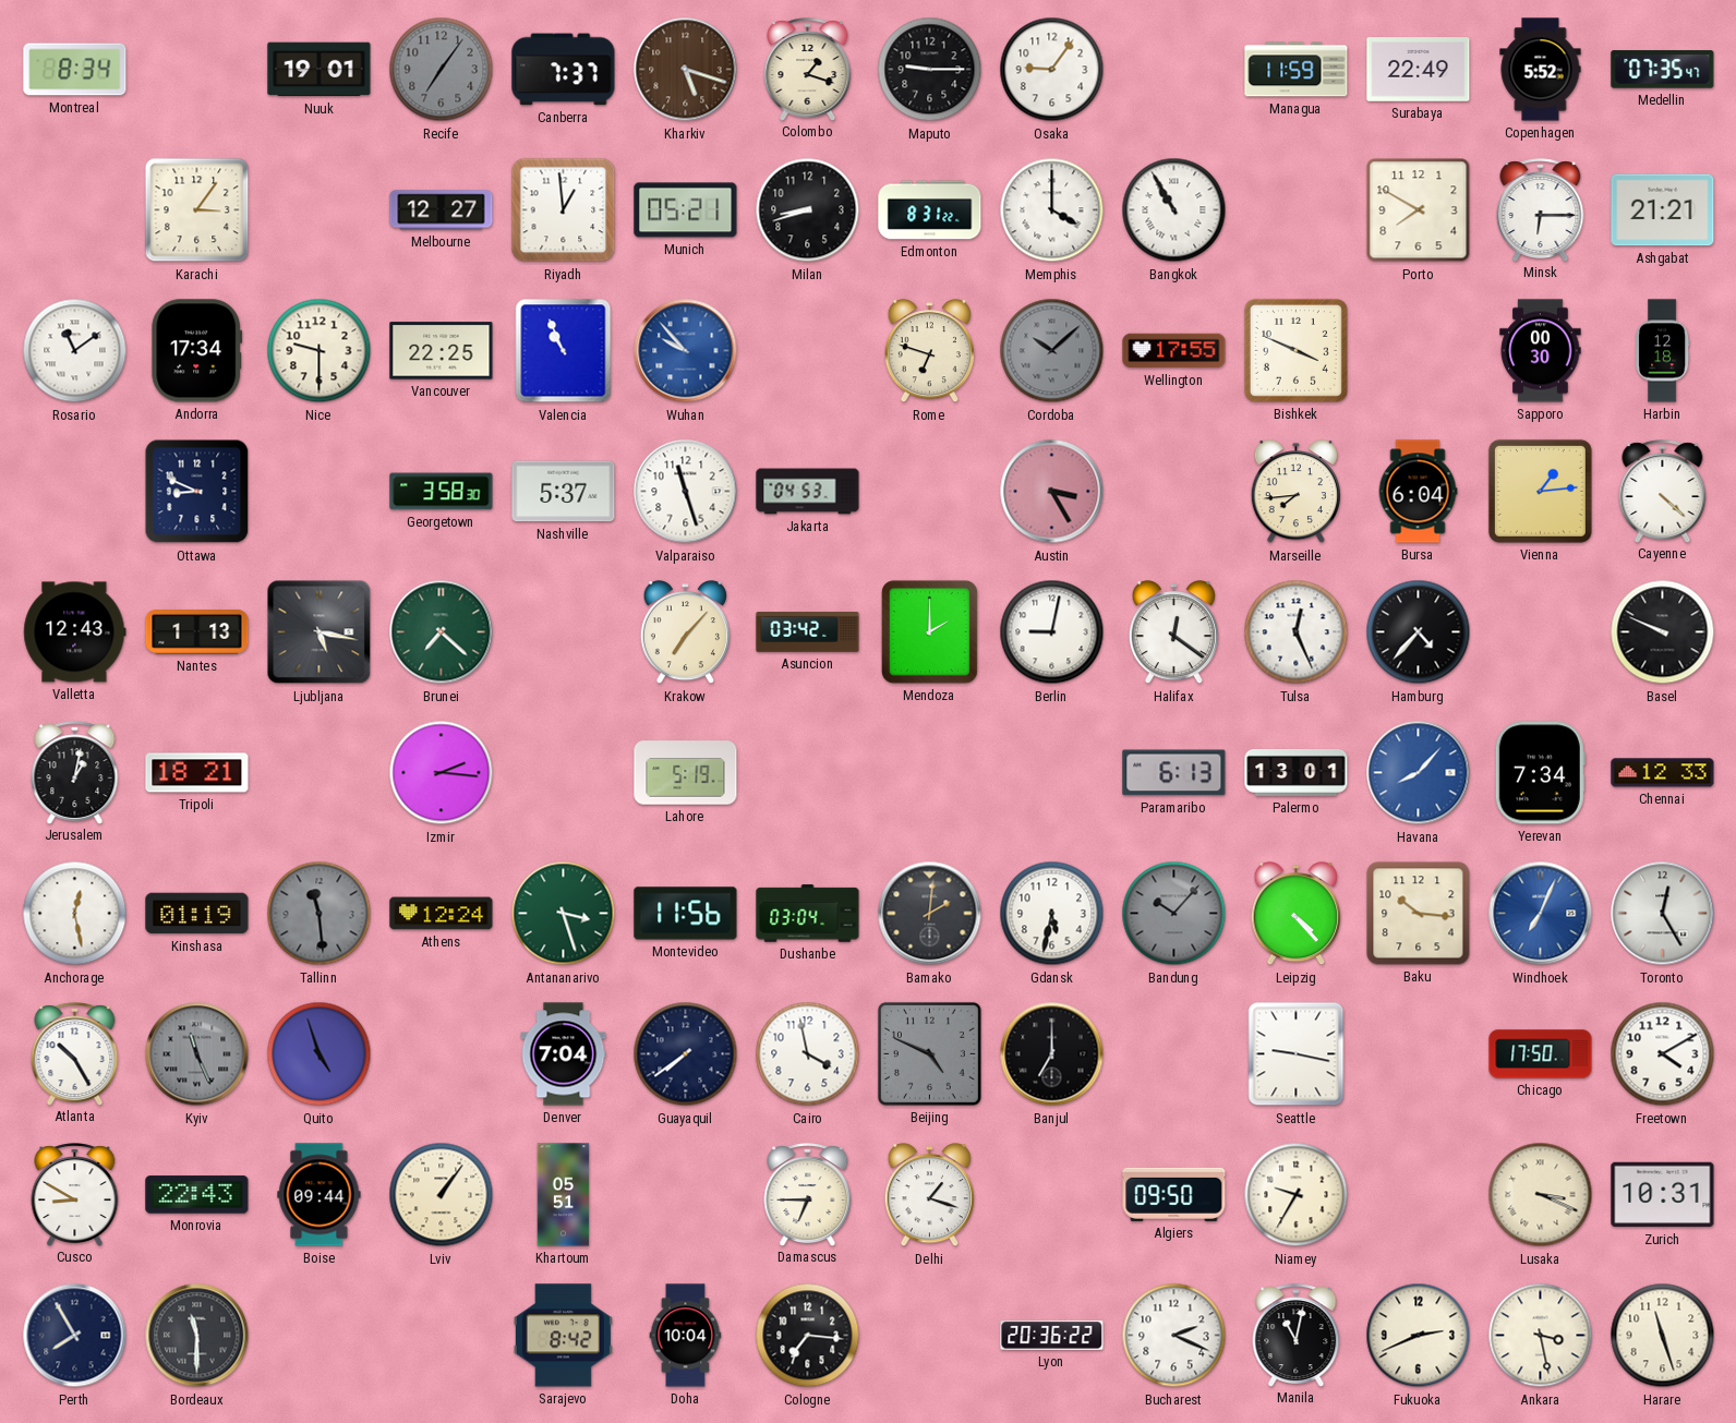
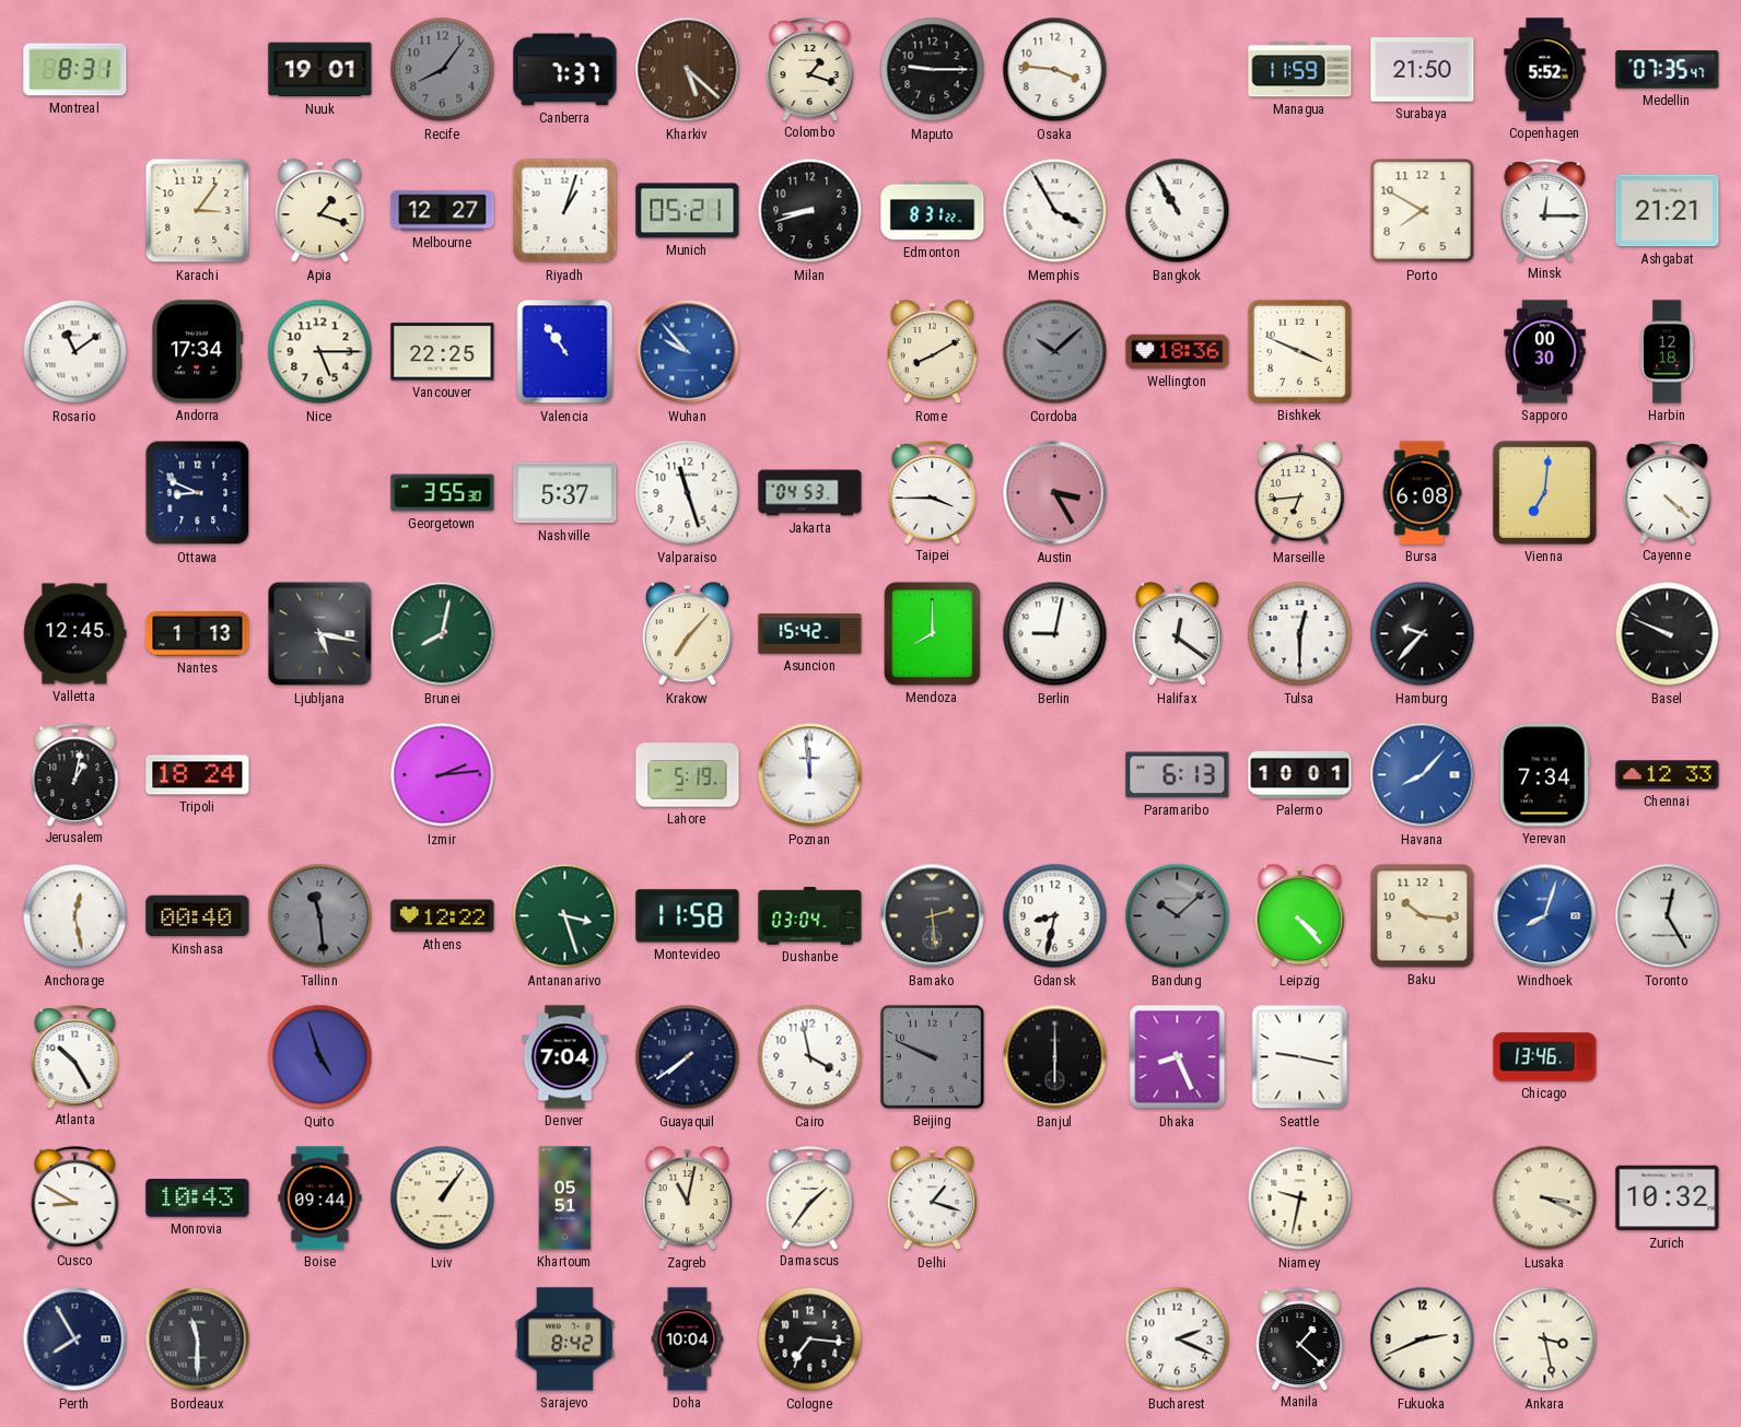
Montreal: 8:34 -> 8:31
Recife: 7:06 -> 8:06
Kharkiv: 5:18 -> 5:22
Osaka: 9:06 -> 3:46
Surabaya: 22:49 -> 21:50
Apia: none -> 1:18
Riyadh: 12:59 -> 1:03
Memphis: 4:00 -> 3:55
Minsk: 6:15 -> 12:15
Nice: 9:30 -> 5:15
Valencia: 10:56 -> 10:54
Rome: 6:48 -> 8:10
Wellington: 17:55 -> 18:36
Georgetown: 3:58 -> 3:55
Taipei: none -> 3:45
Marseille: 7:44 -> 6:44
Bursa: 6:04 -> 6:08
Vienna: 1:14 -> 7:01
Valletta: 12:43 -> 12:45
Brunei: 7:22 -> 8:02
Asuncion: 03:42 -> 15:42
Mendoza: 2:00 -> 8:00
Tulsa: 12:26 -> 12:30
Hamburg: 4:37 -> 9:37
Tripoli: 18:21 -> 18:24
Izmir: 2:16 -> 2:14
Poznan: none -> 11:59
Palermo: 13:01 -> 10:01
Kinshasa: 01:19 -> 00:40
Athens: 12:24 -> 12:22
Montevideo: 11:56 -> 11:58
Bamako: 2:01 -> 2:29
Gdansk: 5:32 -> 8:32
Bandung: 10:07 -> 10:08
Windhoek: 7:04 -> 8:03
Kyiv: 11:26 -> none
Beijing: 4:49 -> 9:49
Banjul: 7:00 -> 6:00
Dhaka: none -> 8:26
Chicago: 17:50 -> 13:46
Freetown: 4:10 -> none
Monrovia: 22:43 -> 10:43
Zagreb: none -> 11:02
Damascus: 6:45 -> 1:36
Algiers: 09:50 -> none
Niamey: 9:35 -> 9:32
Zurich: 10:31 -> 10:32
Lyon: 20:36 -> none
Manila: 11:02 -> 1:22
Harare: 11:27 -> none
